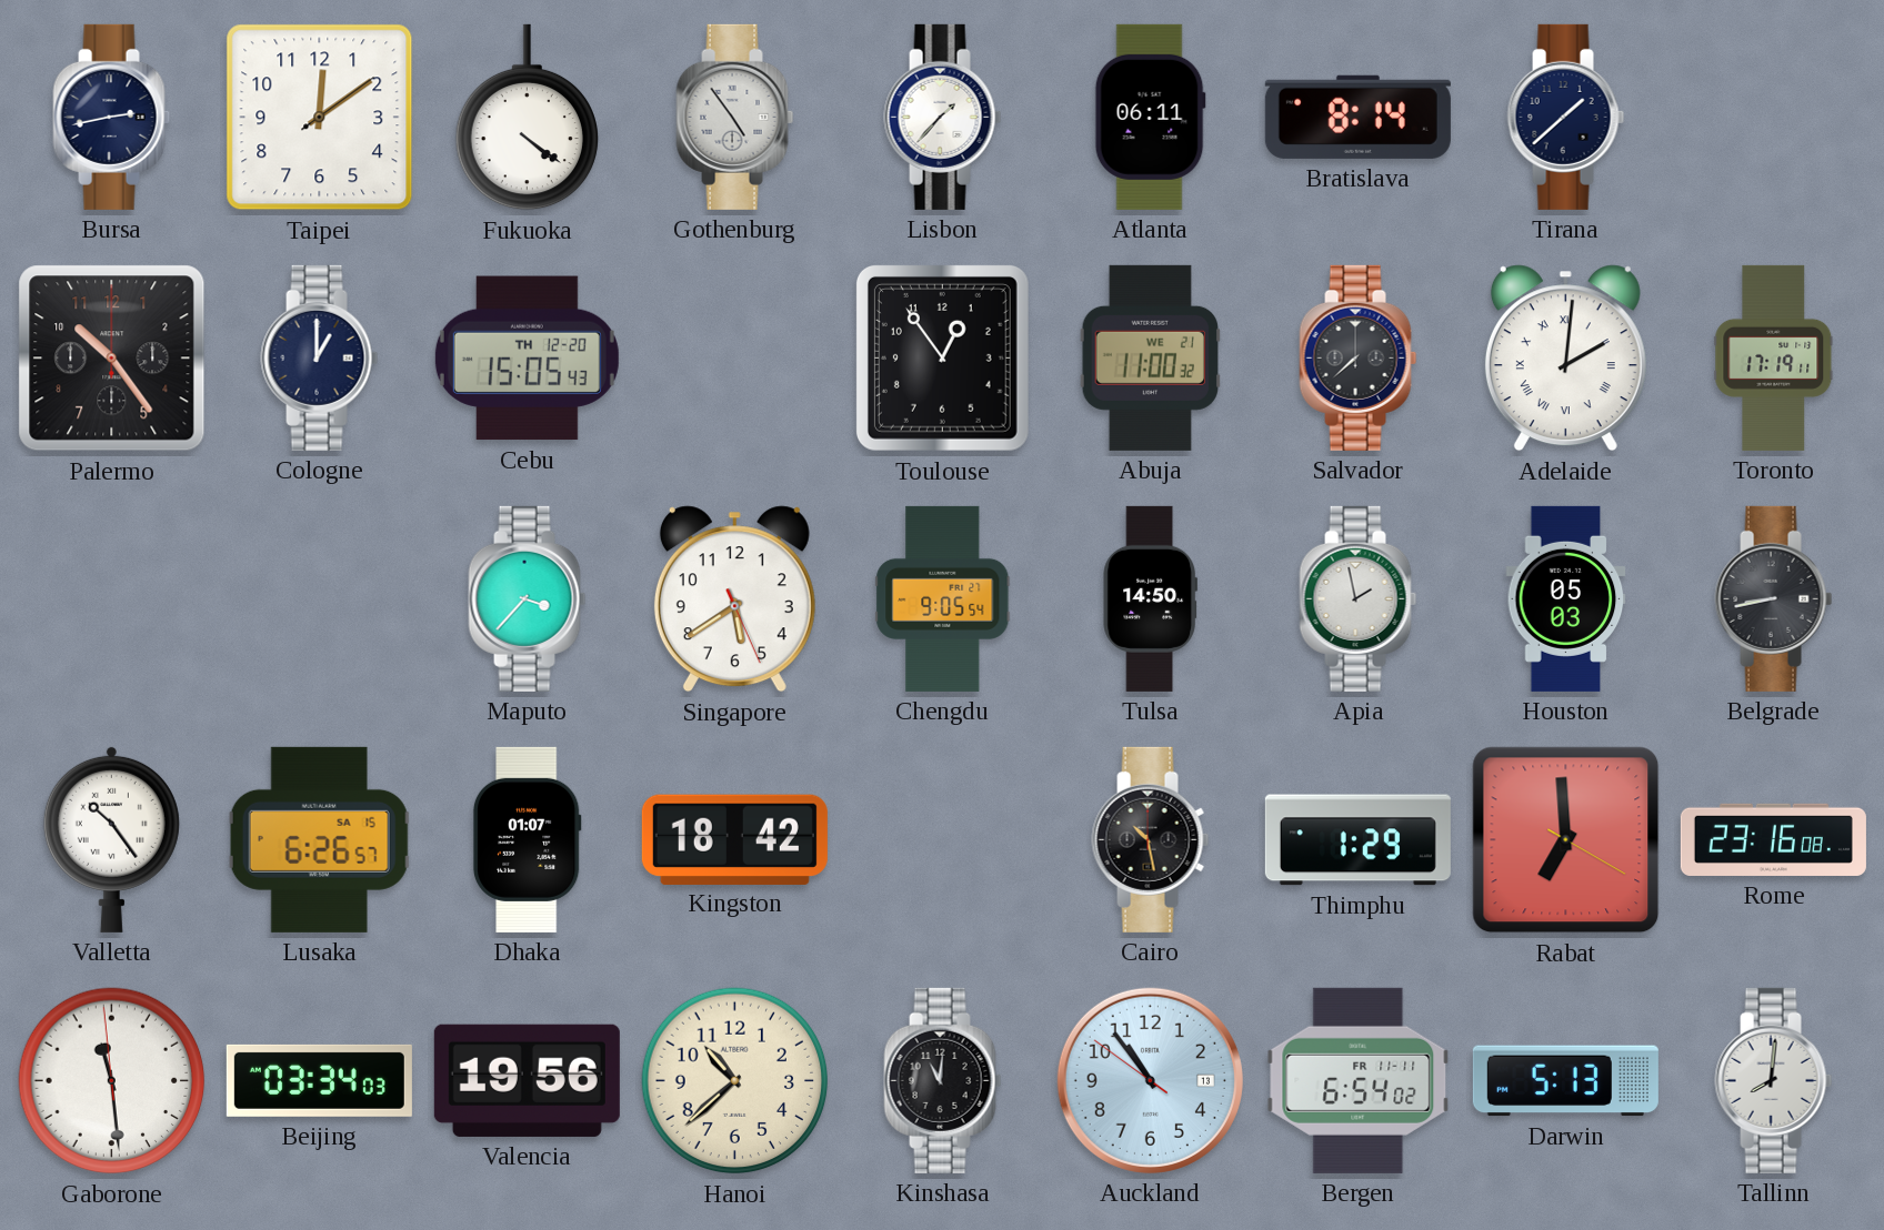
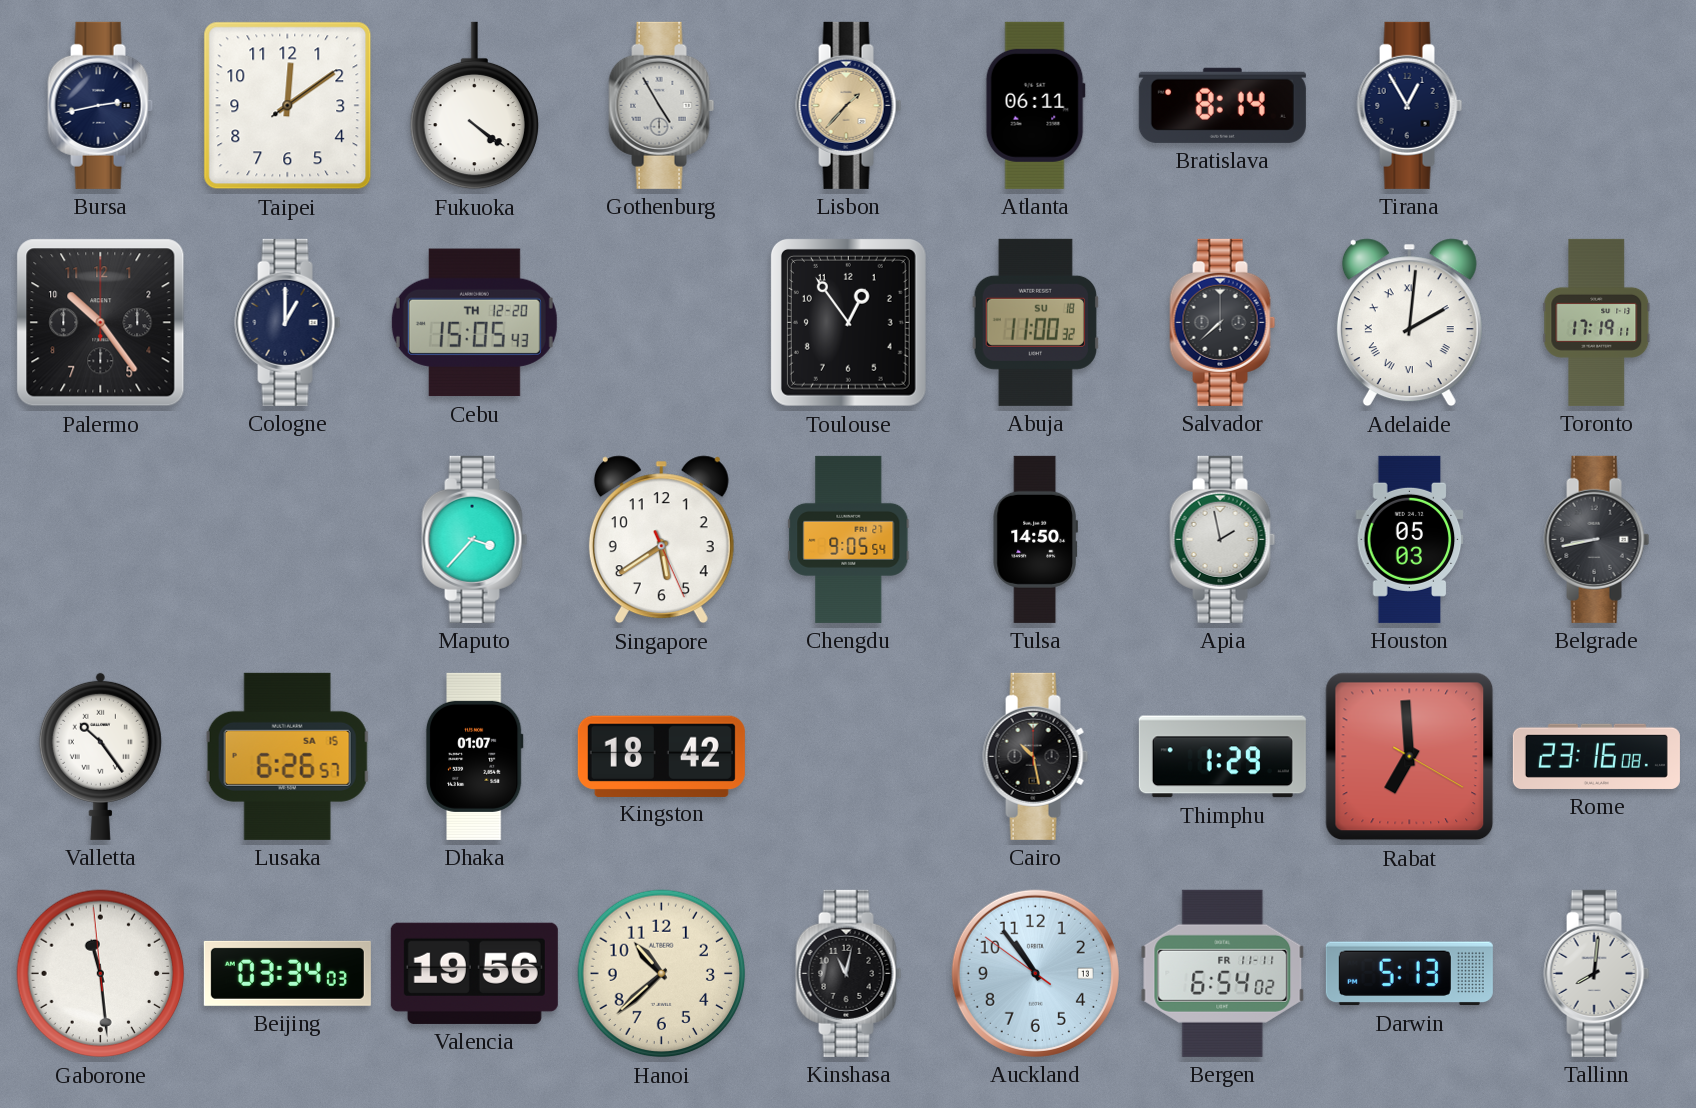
Gothenburg: 4:54 -> 4:55
Lisbon dial: white -> champagne
Tirana: 1:38 -> 12:55
Abuja date: WE 21 -> SU 18
Kinshasa: 11:01 -> 11:02
